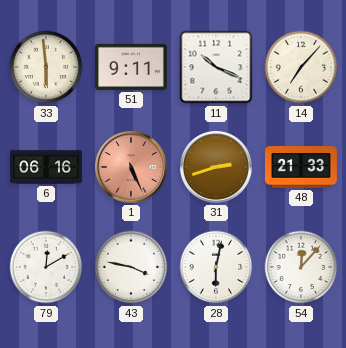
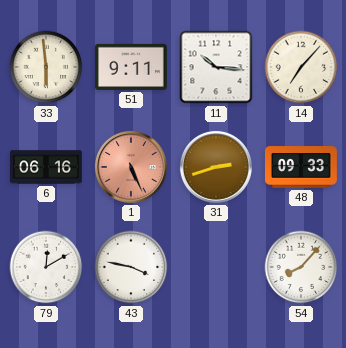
11: 10:19 -> 10:16
48: 21:33 -> 09:33
28: 6:02 -> none
54: 12:07 -> 8:07
